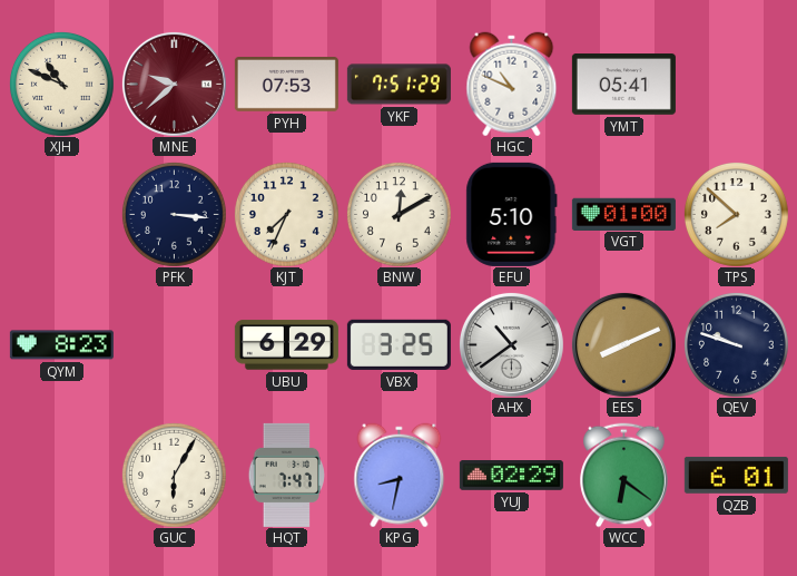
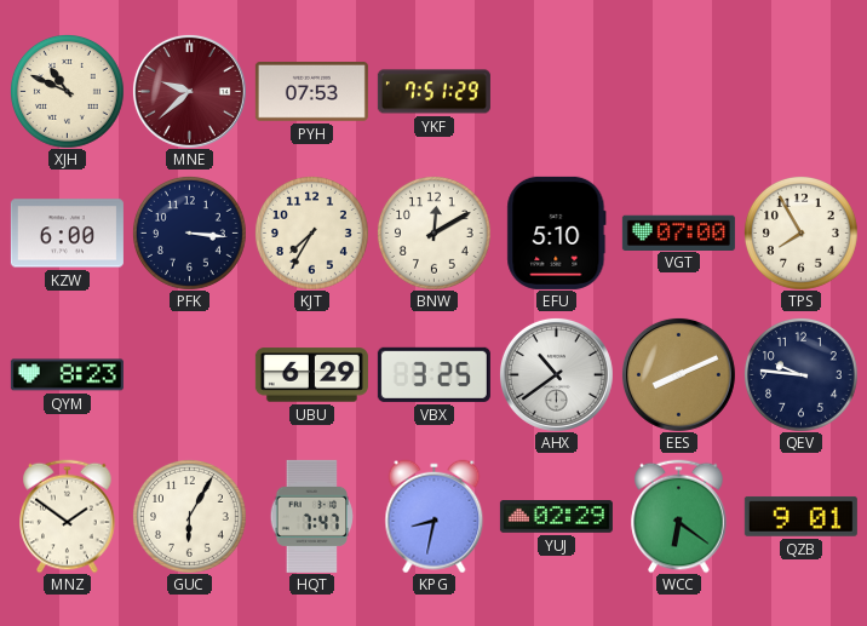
HGC: 10:49 -> none
YMT: 05:41 -> none
KZW: none -> 6:00
KJT: 7:34 -> 7:35
VGT: 01:00 -> 07:00
TPS: 7:52 -> 7:55
QEV: 9:48 -> 9:46
MNZ: none -> 1:51
QZB: 6:01 -> 9:01
